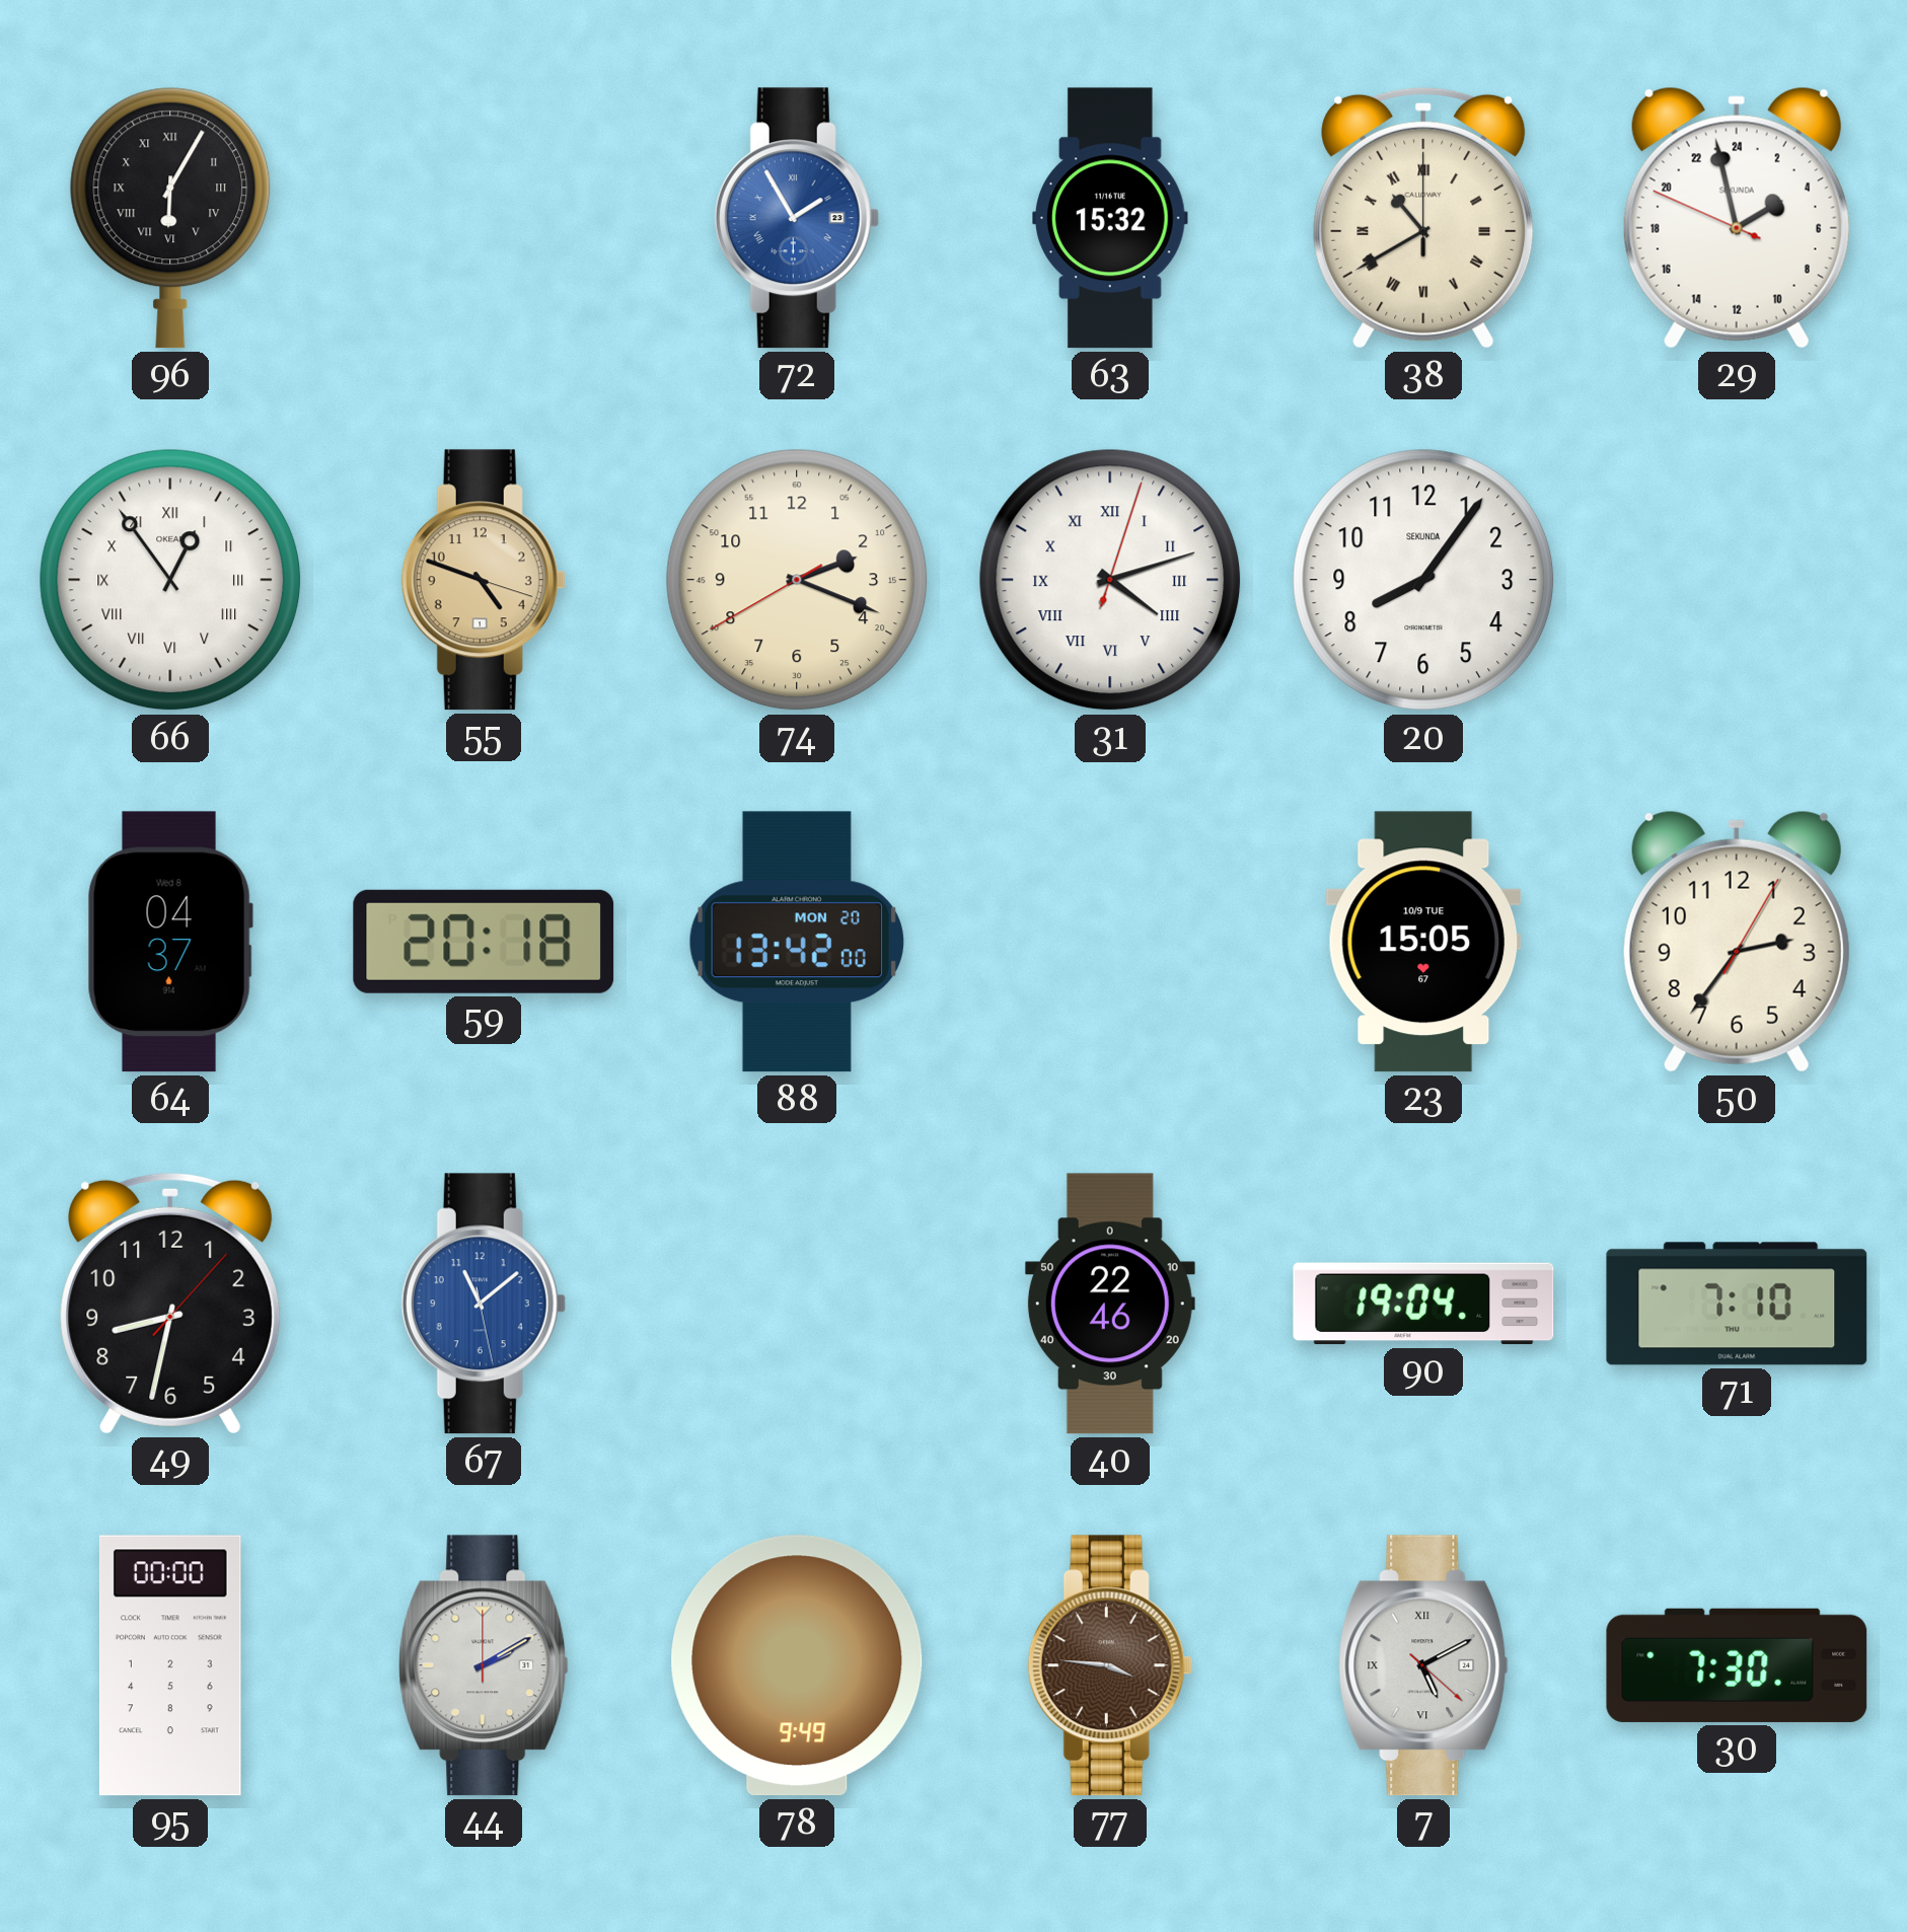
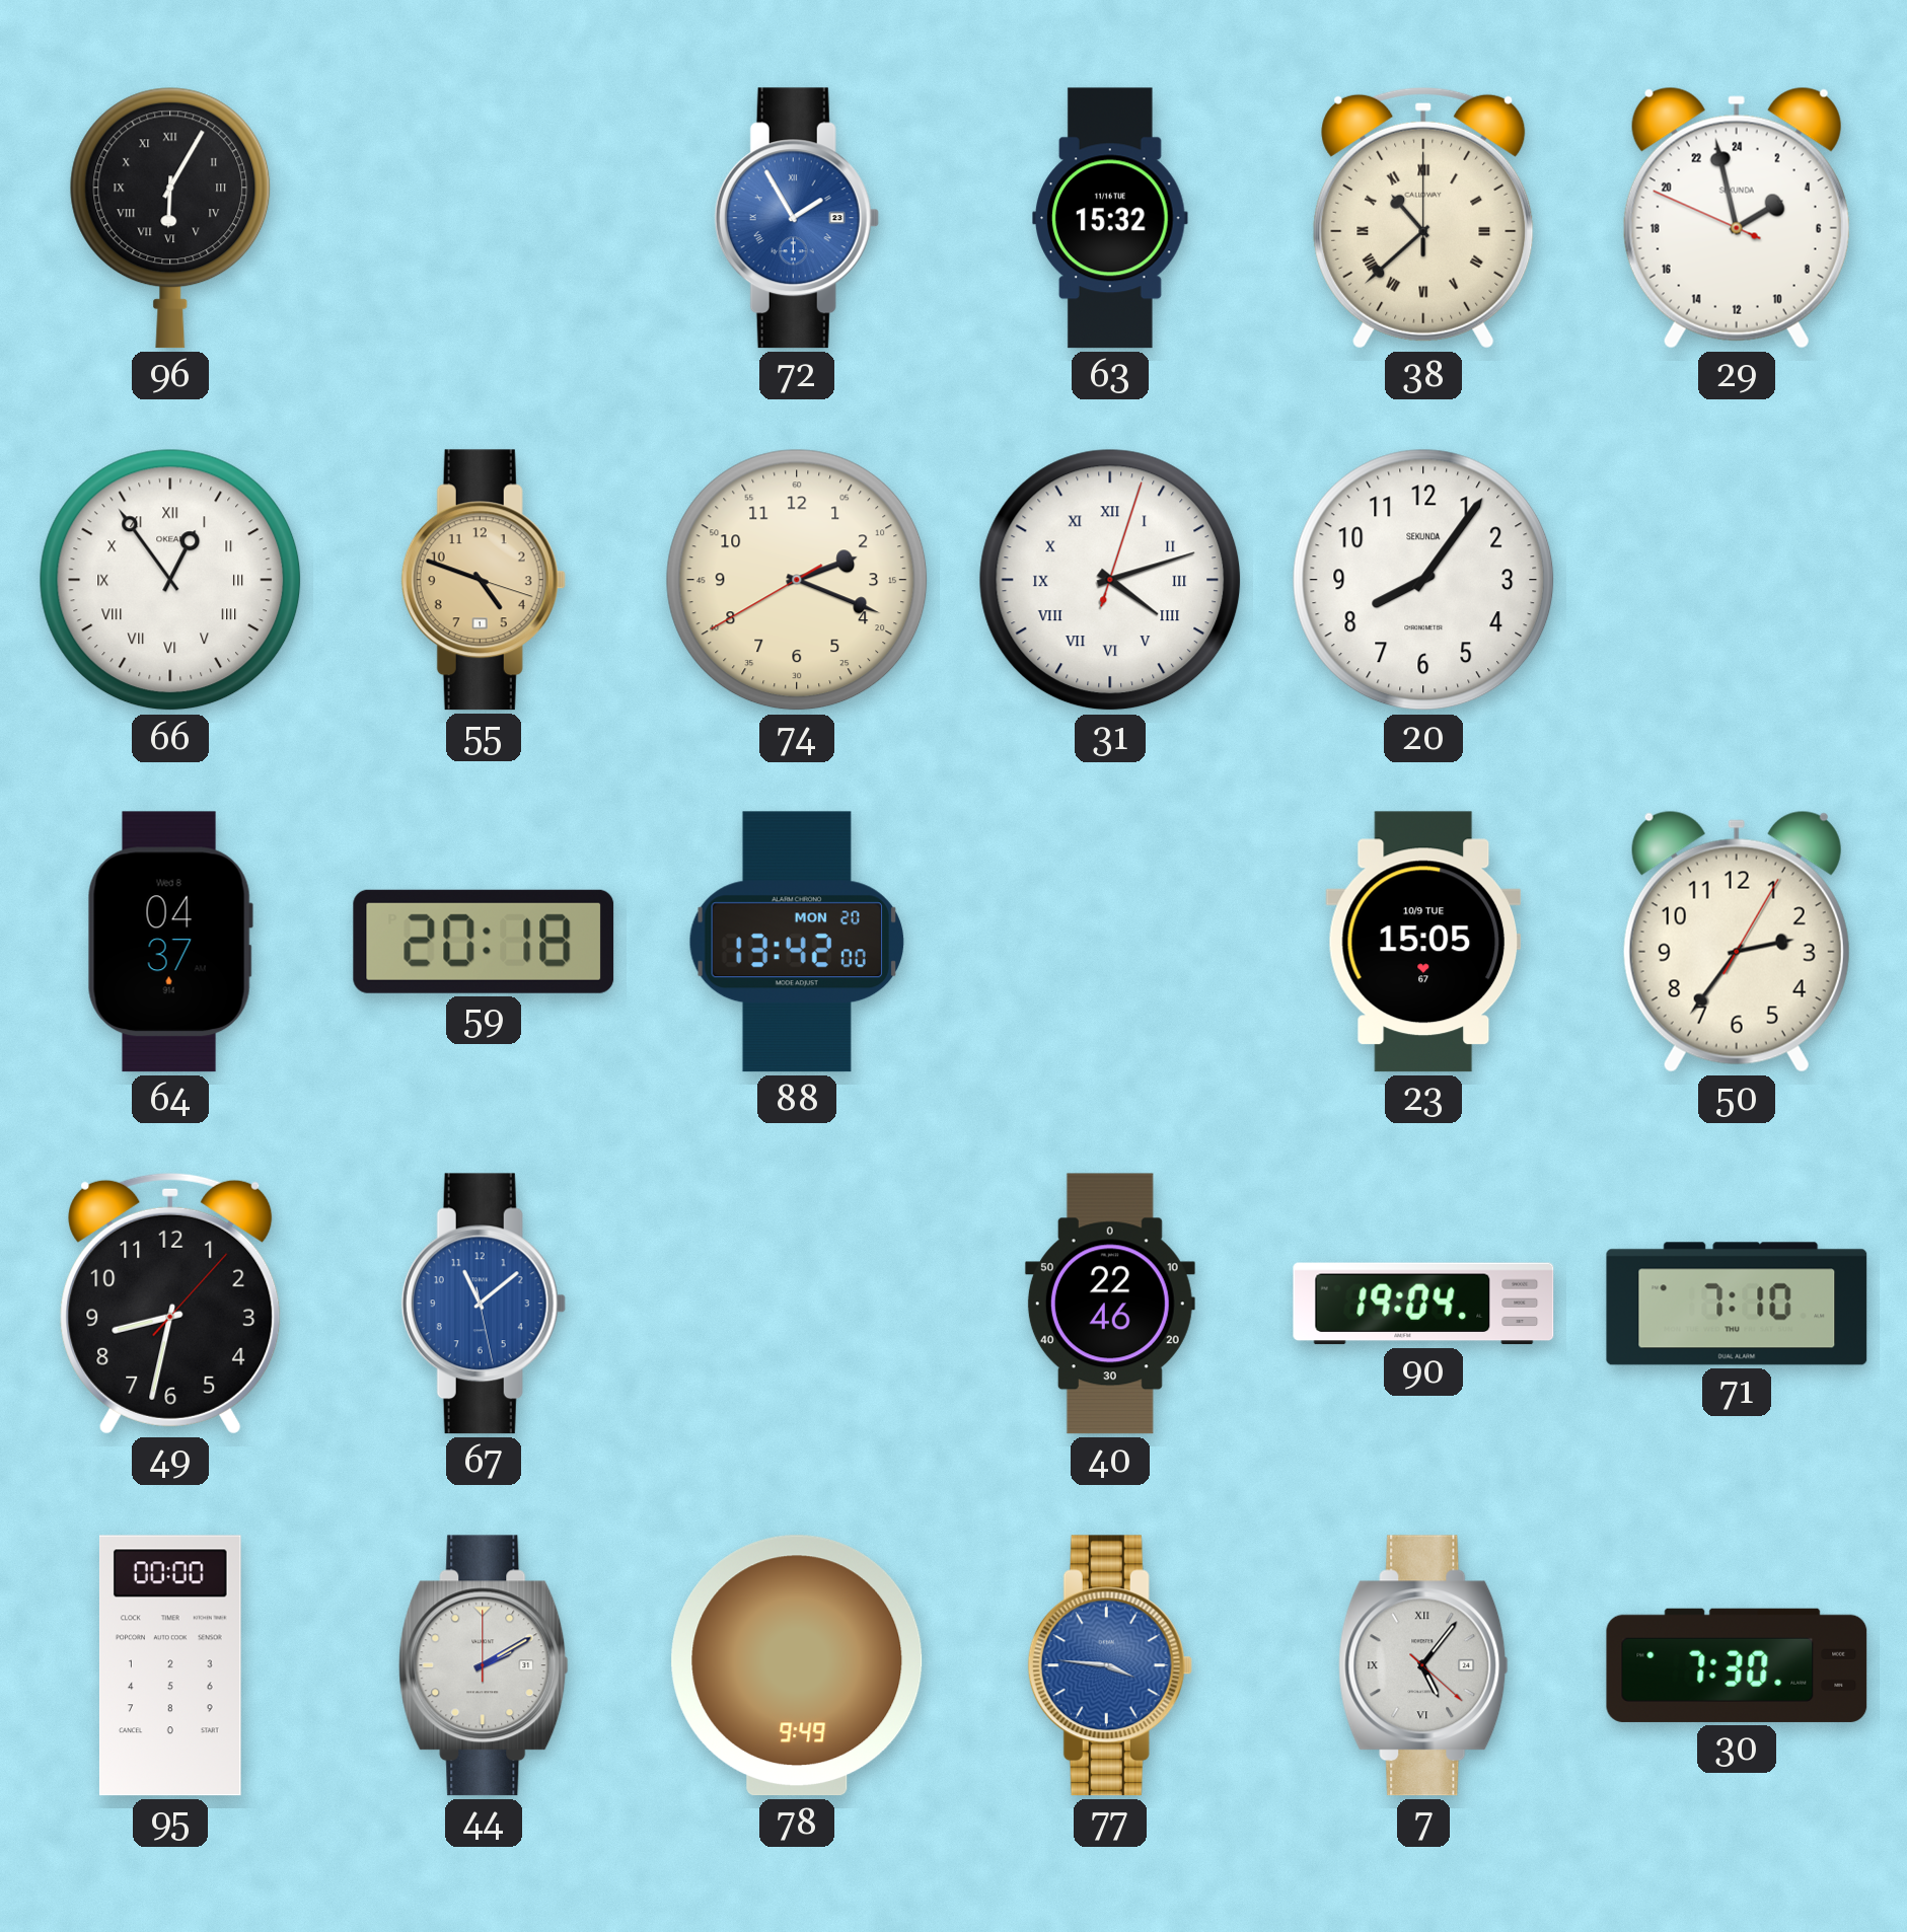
38: 10:40 -> 10:38
77 dial: brown -> blue
7: 5:10 -> 5:06
